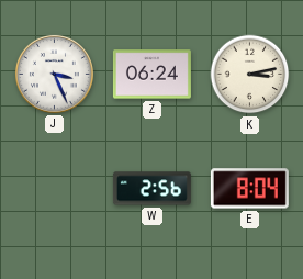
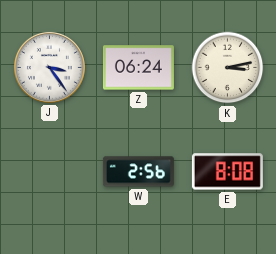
J: 3:26 -> 3:24
E: 8:04 -> 8:08
